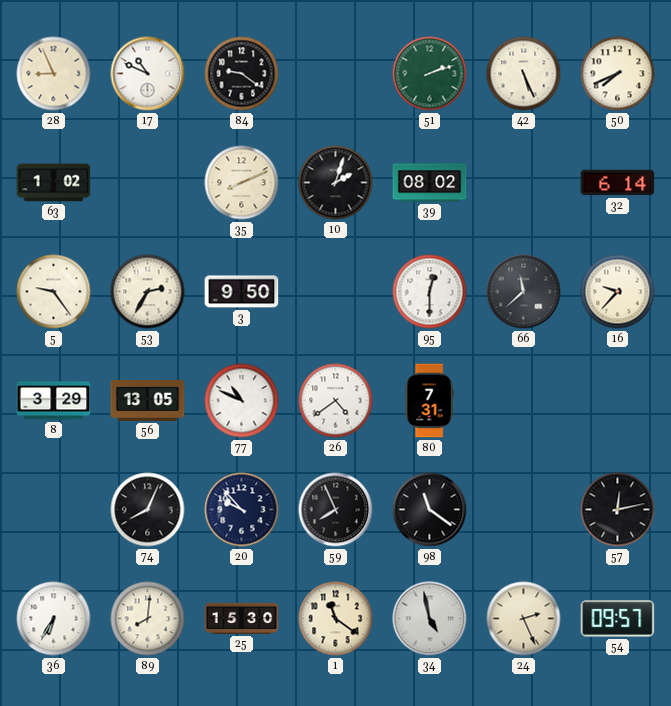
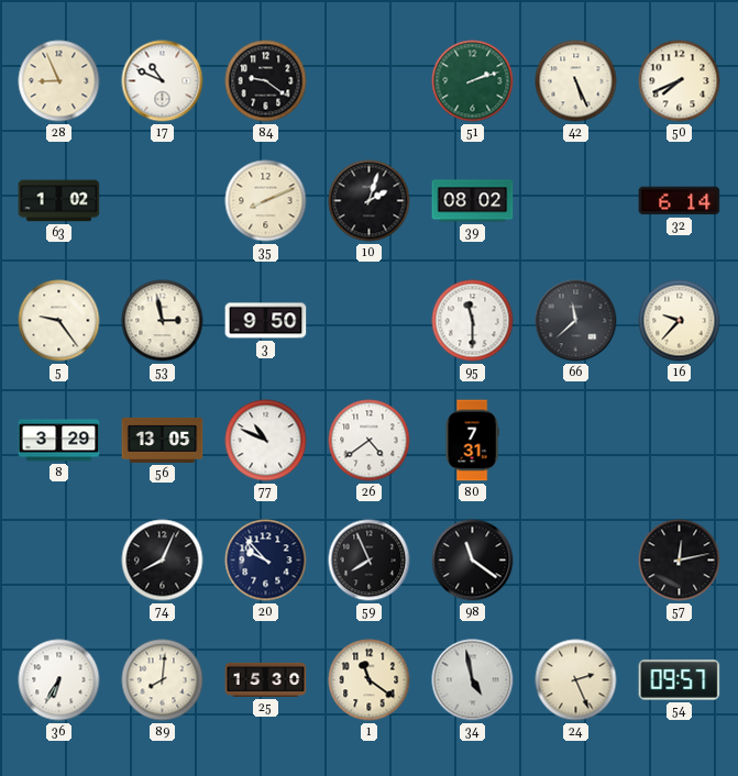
53: 2:35 -> 2:58
95: 12:30 -> 11:30
